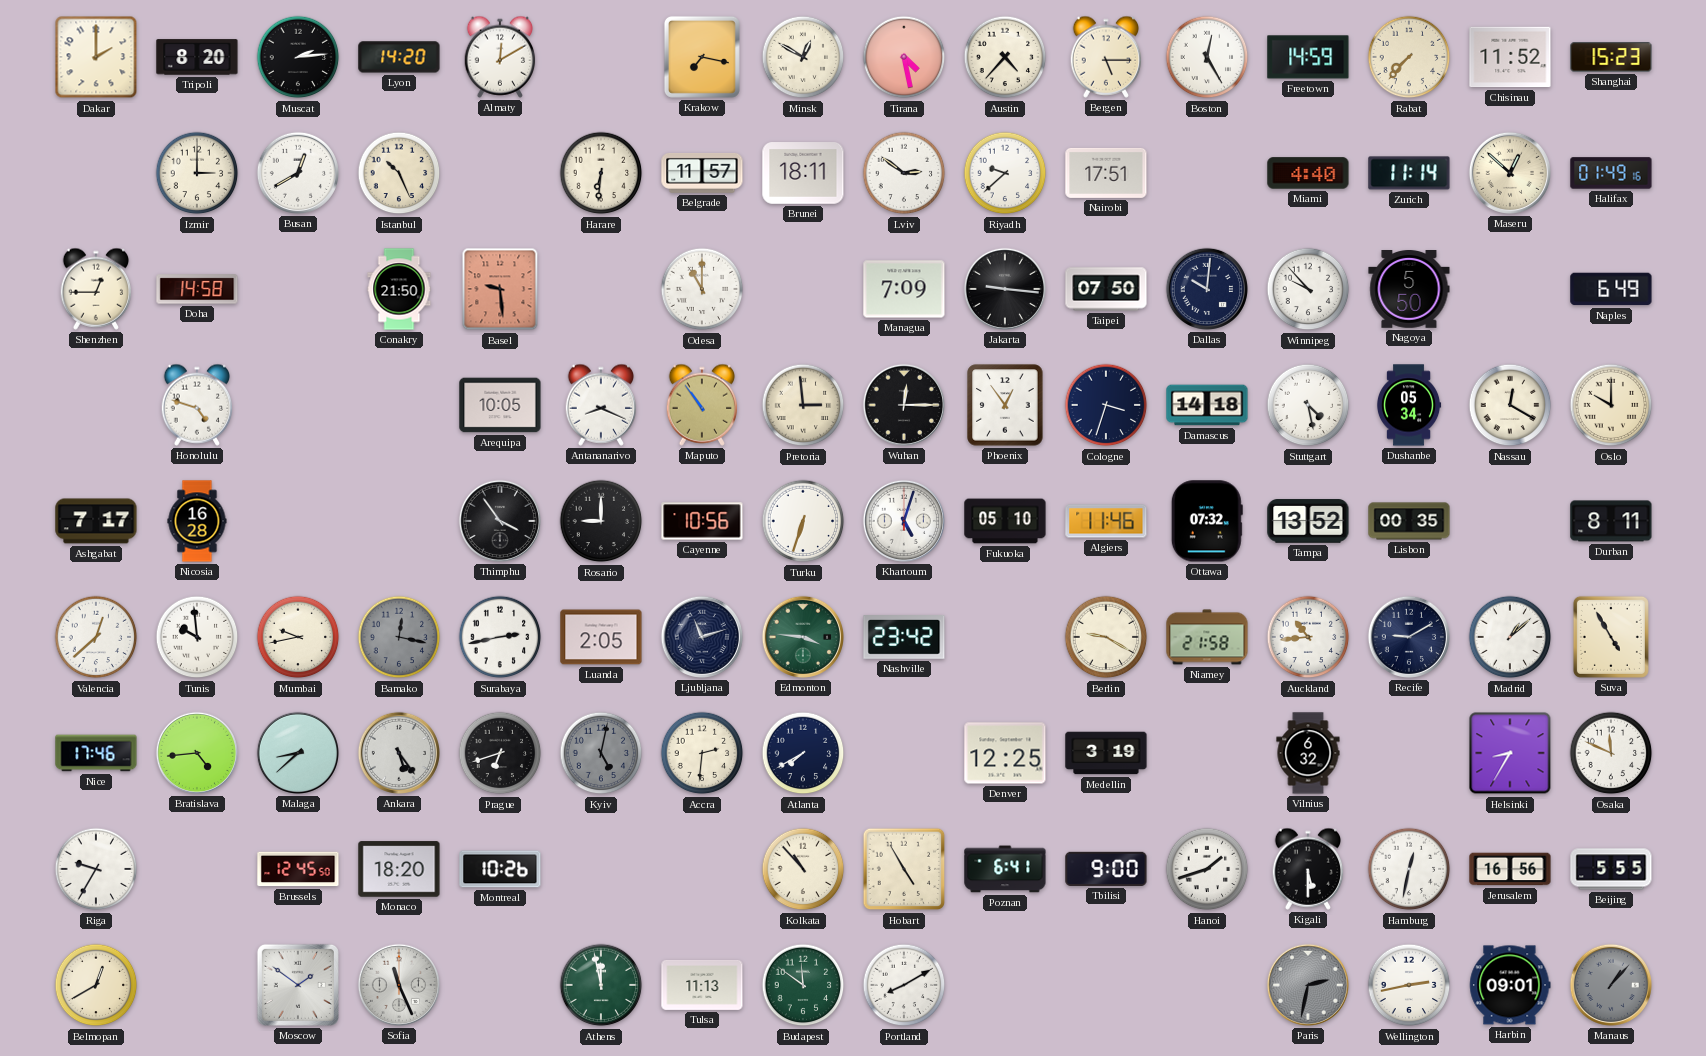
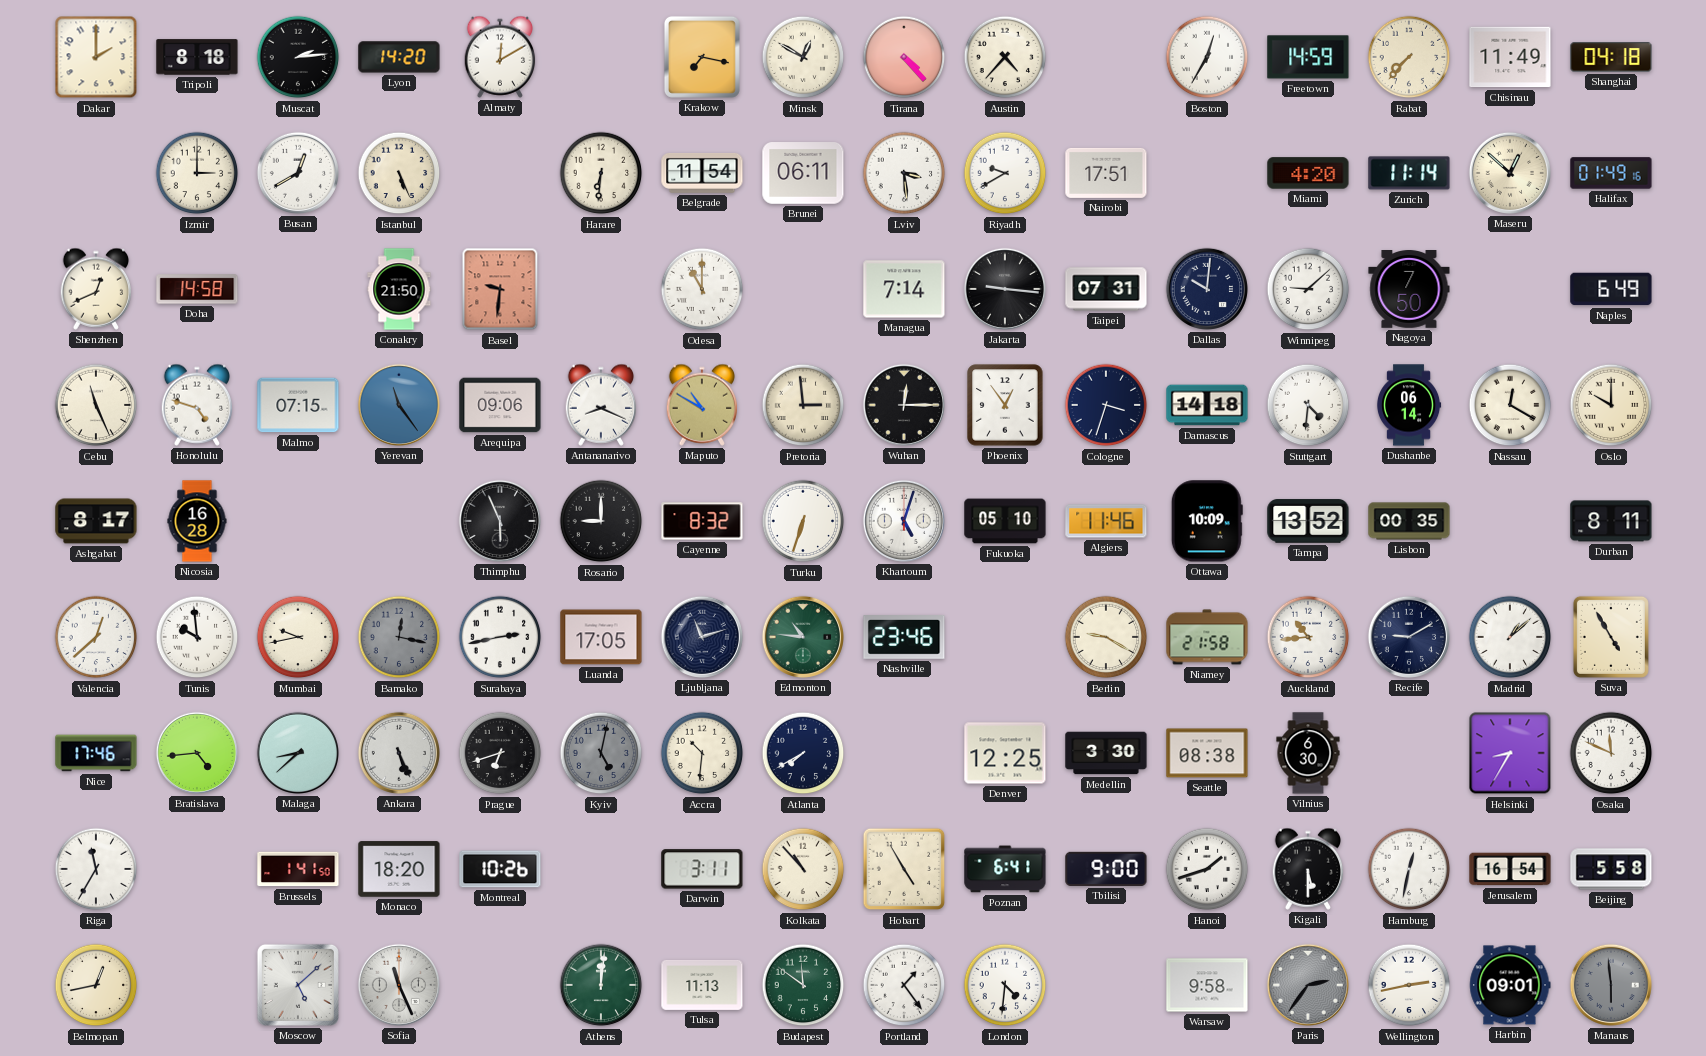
Tripoli: 8:20 -> 8:18
Tirana: 4:28 -> 4:23
Bergen: 5:15 -> none
Boston: 12:25 -> 12:35
Chisinau: 11:52 -> 11:49
Shanghai: 15:23 -> 04:18
Istanbul: 10:26 -> 5:26
Belgrade: 11:57 -> 11:54
Brunei: 18:11 -> 06:11
Lviv: 2:51 -> 3:29
Riyadh: 9:38 -> 9:40
Miami: 4:40 -> 4:20
Shenzhen: 12:45 -> 12:41
Basel: 9:29 -> 9:31
Managua: 7:09 -> 7:14
Taipei: 07:50 -> 07:31
Winnipeg: 9:53 -> 9:08
Nagoya: 5:50 -> 7:50
Cebu: none -> 11:26
Malmo: none -> 07:15
Yerevan: none -> 11:24
Arequipa: 10:05 -> 09:06
Maputo: 10:54 -> 10:50
Stuttgart: 4:28 -> 4:31
Dushanbe: 05:34 -> 06:14
Ashgabat: 7:17 -> 8:17
Thimphu: 3:54 -> 5:56
Cayenne: 10:56 -> 8:32
Ottawa: 07:32 -> 10:09
Luanda: 2:05 -> 17:05
Edmonton: 3:46 -> 10:46
Nashville: 23:42 -> 23:46
Ankara: 5:24 -> 5:26
Accra: 2:31 -> 10:31
Medellin: 3:19 -> 3:30
Seattle: none -> 08:38
Vilnius: 6:32 -> 6:30
Riga: 9:35 -> 11:35
Brussels: 12:45 -> 1:41
Darwin: none -> 3:11
Jerusalem: 16:56 -> 16:54
Beijing: 5:55 -> 5:58
Belmopan: 12:40 -> 12:43
Moscow: 1:51 -> 5:08
Athens: 11:58 -> 12:01
Portland: 8:10 -> 1:24
London: none -> 4:31
Warsaw: none -> 9:58
Paris: 2:32 -> 2:36
Manaus: 1:07 -> 5:59
